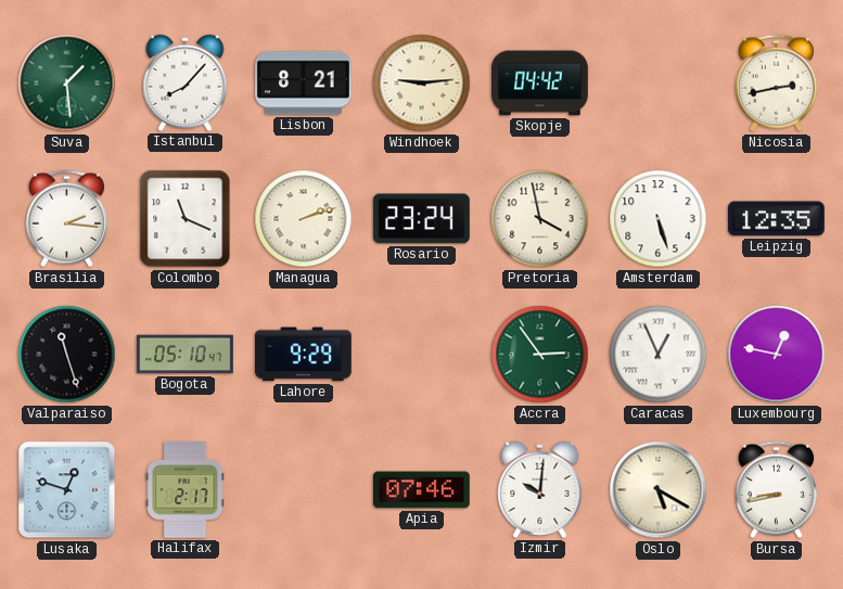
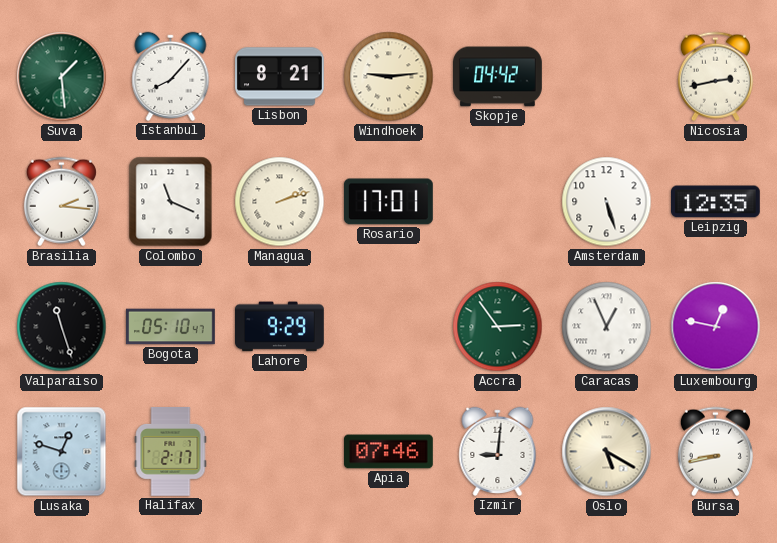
Rosario: 23:24 -> 17:01
Pretoria: 3:58 -> none
Izmir: 10:01 -> 9:01
